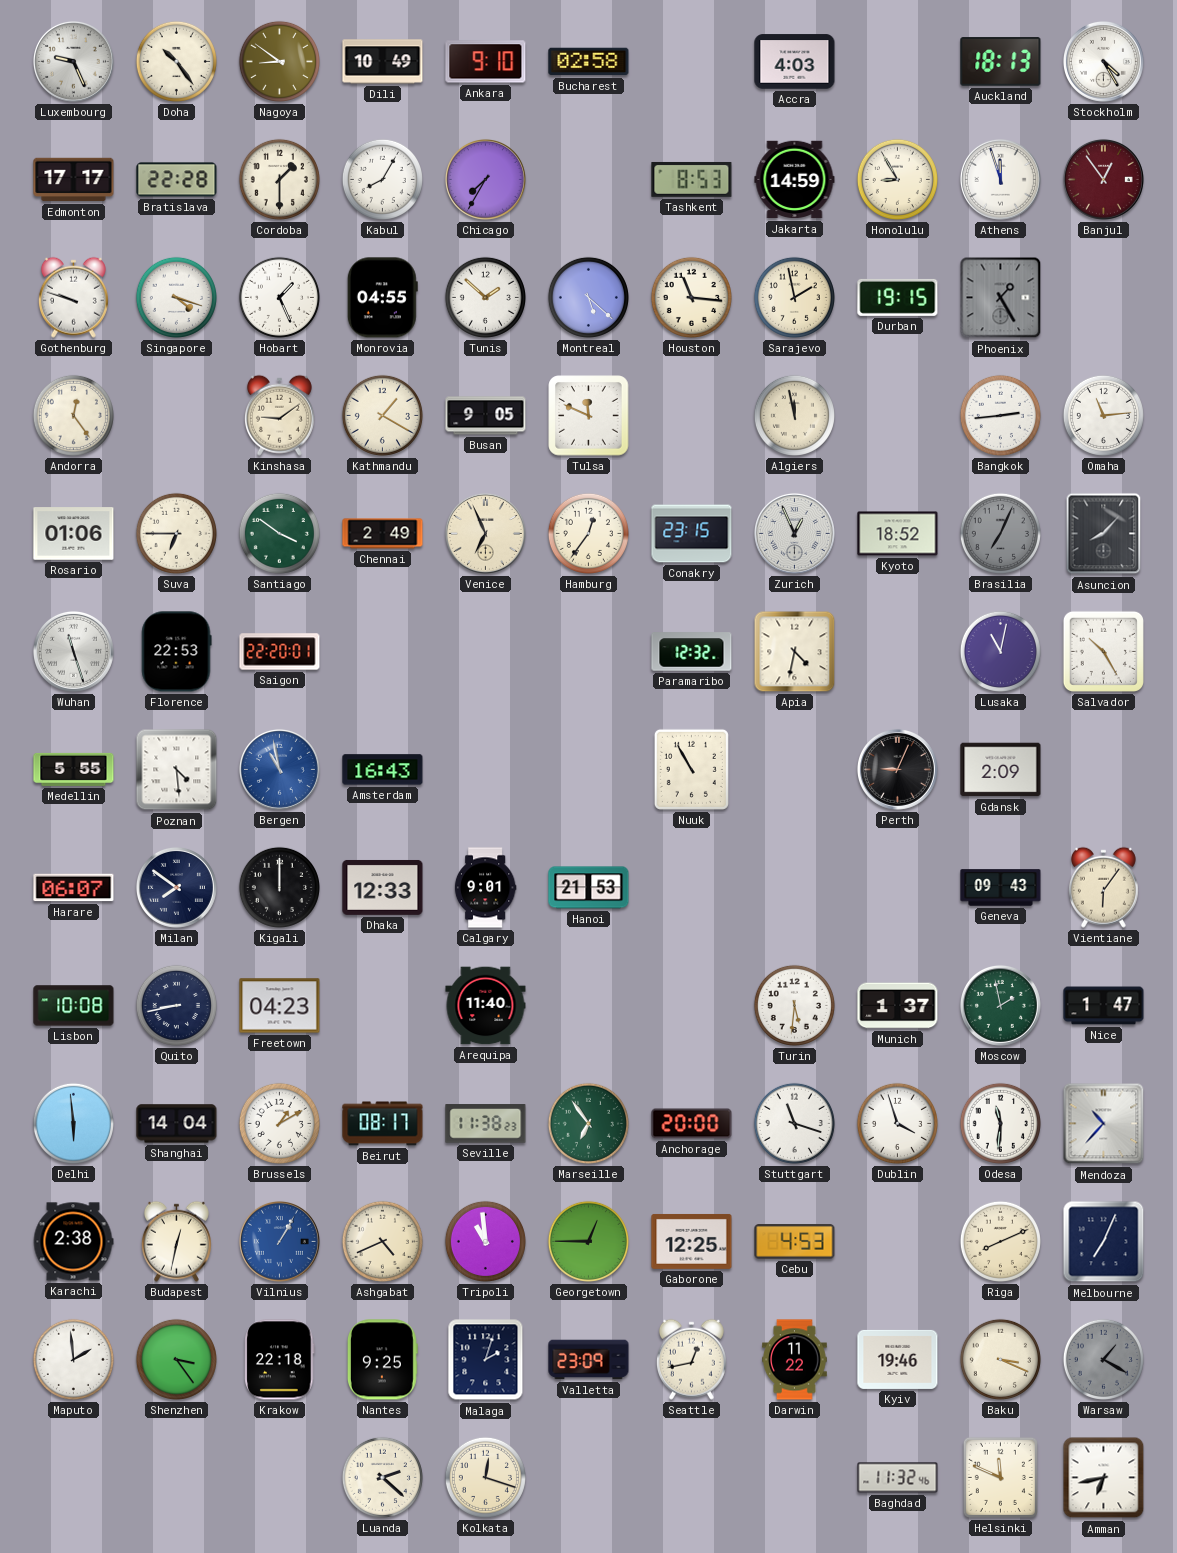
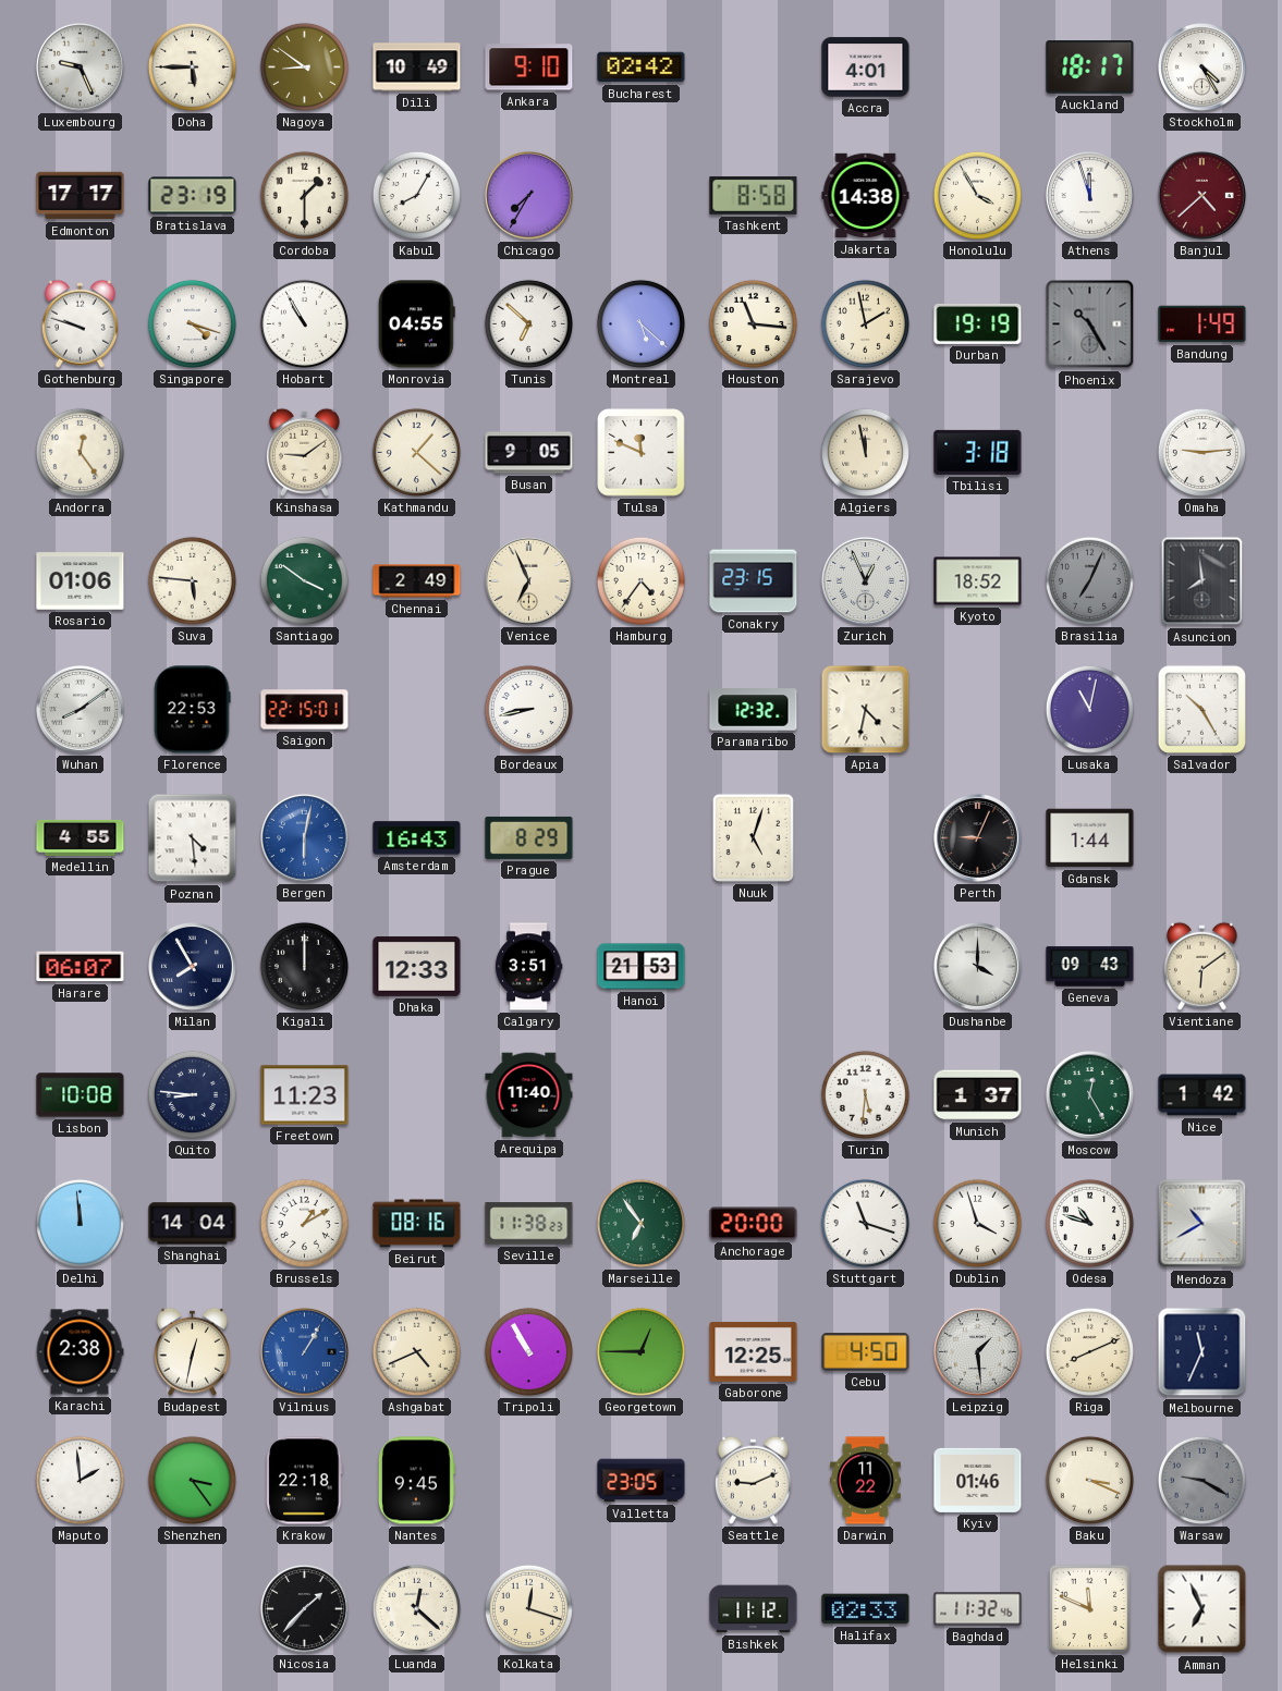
Doha: 10:24 -> 5:45
Bucharest: 02:58 -> 02:42
Accra: 4:03 -> 4:01
Auckland: 18:13 -> 18:17
Bratislava: 22:28 -> 23:19
Tashkent: 8:53 -> 8:58
Jakarta: 14:59 -> 14:38
Honolulu: 8:55 -> 3:55
Banjul: 12:54 -> 4:38
Hobart: 1:26 -> 10:55
Tunis: 1:52 -> 6:52
Durban: 19:15 -> 19:19
Phoenix: 1:25 -> 10:25
Bandung: none -> 1:49
Kathmandu: 1:20 -> 1:22
Tbilisi: none -> 3:18
Bangkok: 2:44 -> none
Omaha: 11:14 -> 9:14
Suva: 6:45 -> 5:46
Hamburg: 12:36 -> 4:36
Asuncion: 8:07 -> 7:59
Wuhan: 11:27 -> 8:09
Saigon: 22:20 -> 22:15
Bordeaux: none -> 8:43
Medellin: 5:55 -> 4:55
Bergen: 10:58 -> 6:02
Prague: none -> 8:29
Nuuk: 10:55 -> 5:03
Gdansk: 2:09 -> 1:44
Milan: 7:51 -> 7:55
Calgary: 9:01 -> 3:51
Dushanbe: none -> 4:00
Vientiane: 6:06 -> 6:09
Quito: 8:43 -> 8:46
Freetown: 04:23 -> 11:23
Moscow: 1:58 -> 12:25
Nice: 1:47 -> 1:42
Delhi: 5:59 -> 11:59
Beirut: 08:17 -> 08:16
Odesa: 11:31 -> 10:48
Mendoza: 10:37 -> 10:40
Tripoli: 10:59 -> 10:55
Cebu: 4:53 -> 4:50
Leipzig: none -> 1:29
Melbourne: 7:04 -> 11:34
Nantes: 9:25 -> 9:45
Malaga: 2:03 -> none
Valletta: 23:09 -> 23:05
Seattle: 12:43 -> 9:11
Kyiv: 19:46 -> 01:46
Warsaw: 1:20 -> 9:20
Nicosia: none -> 1:37
Luanda: 2:22 -> 12:22
Bishkek: none -> 11:12
Halifax: none -> 02:33
Amman: 6:43 -> 6:56
